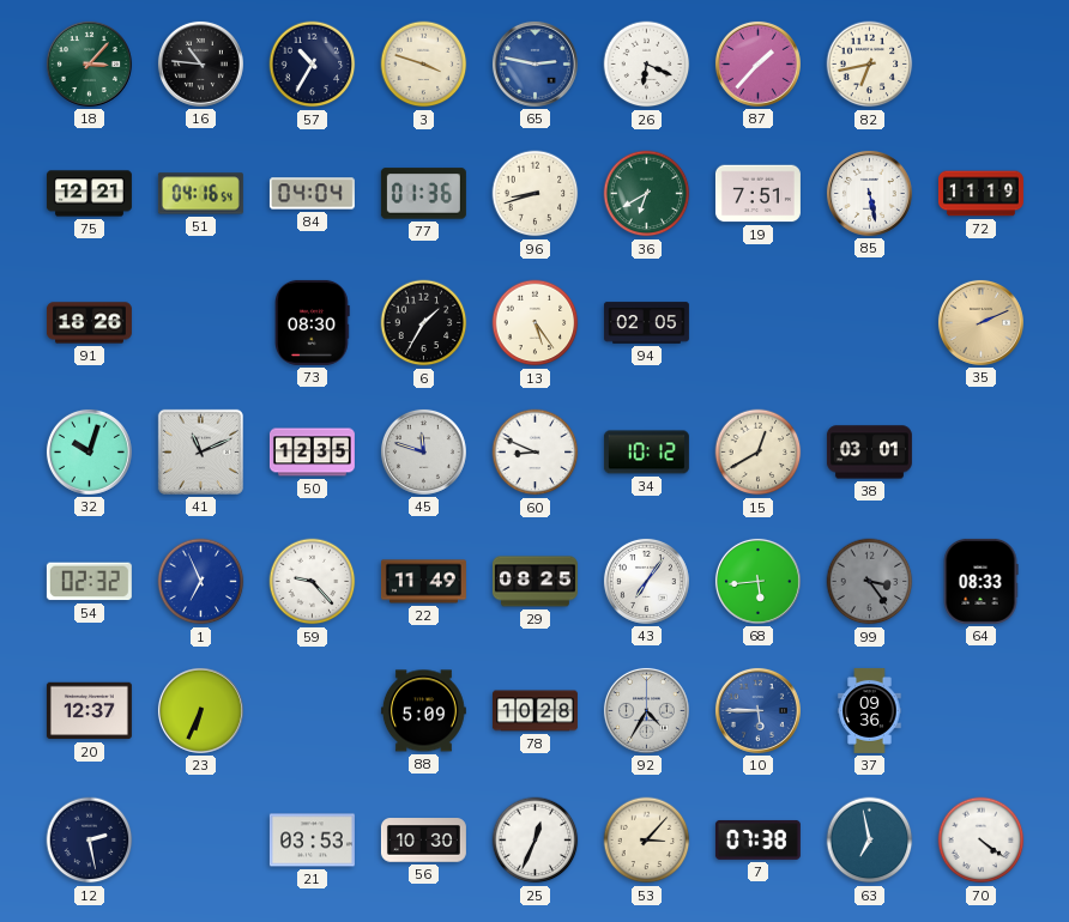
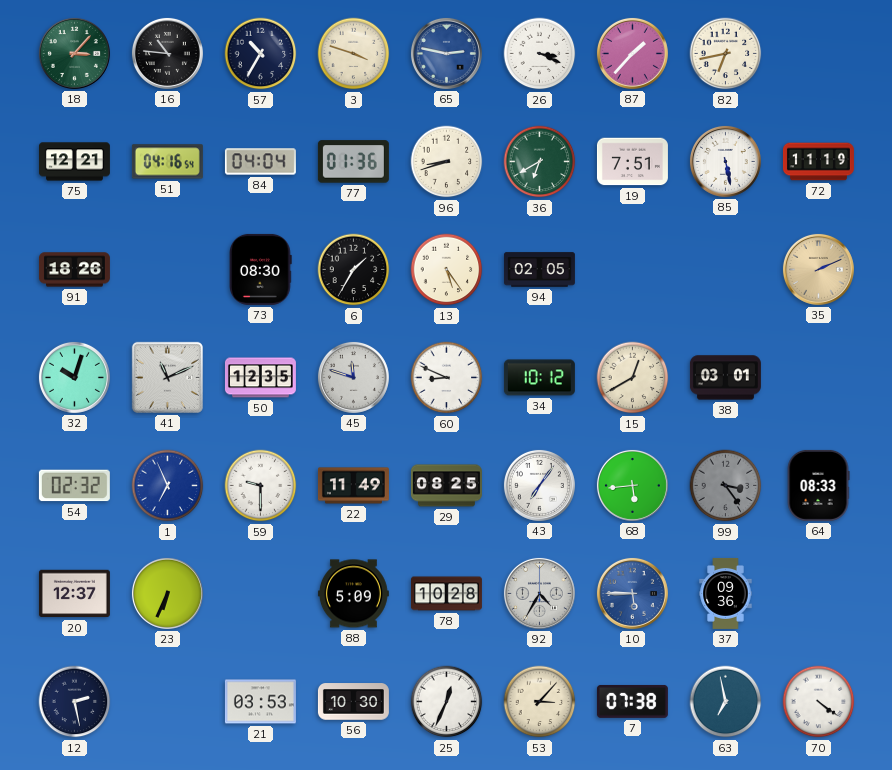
26: 6:19 -> 3:19
59: 9:23 -> 9:30
